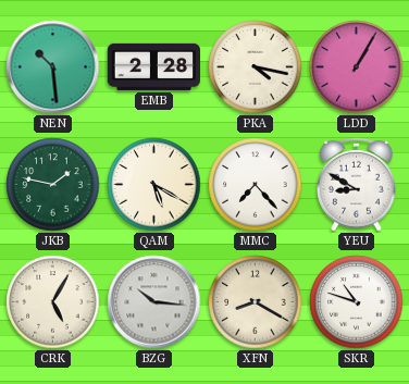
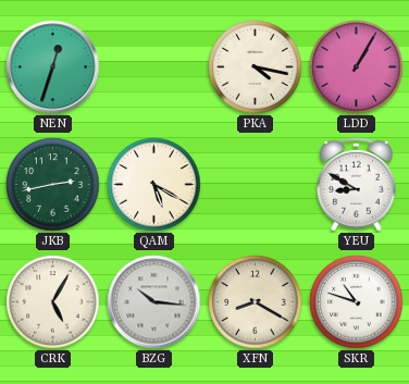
NEN: 10:29 -> 12:33
EMB: 2:28 -> none
JKB: 1:47 -> 2:43
MMC: 7:23 -> none
